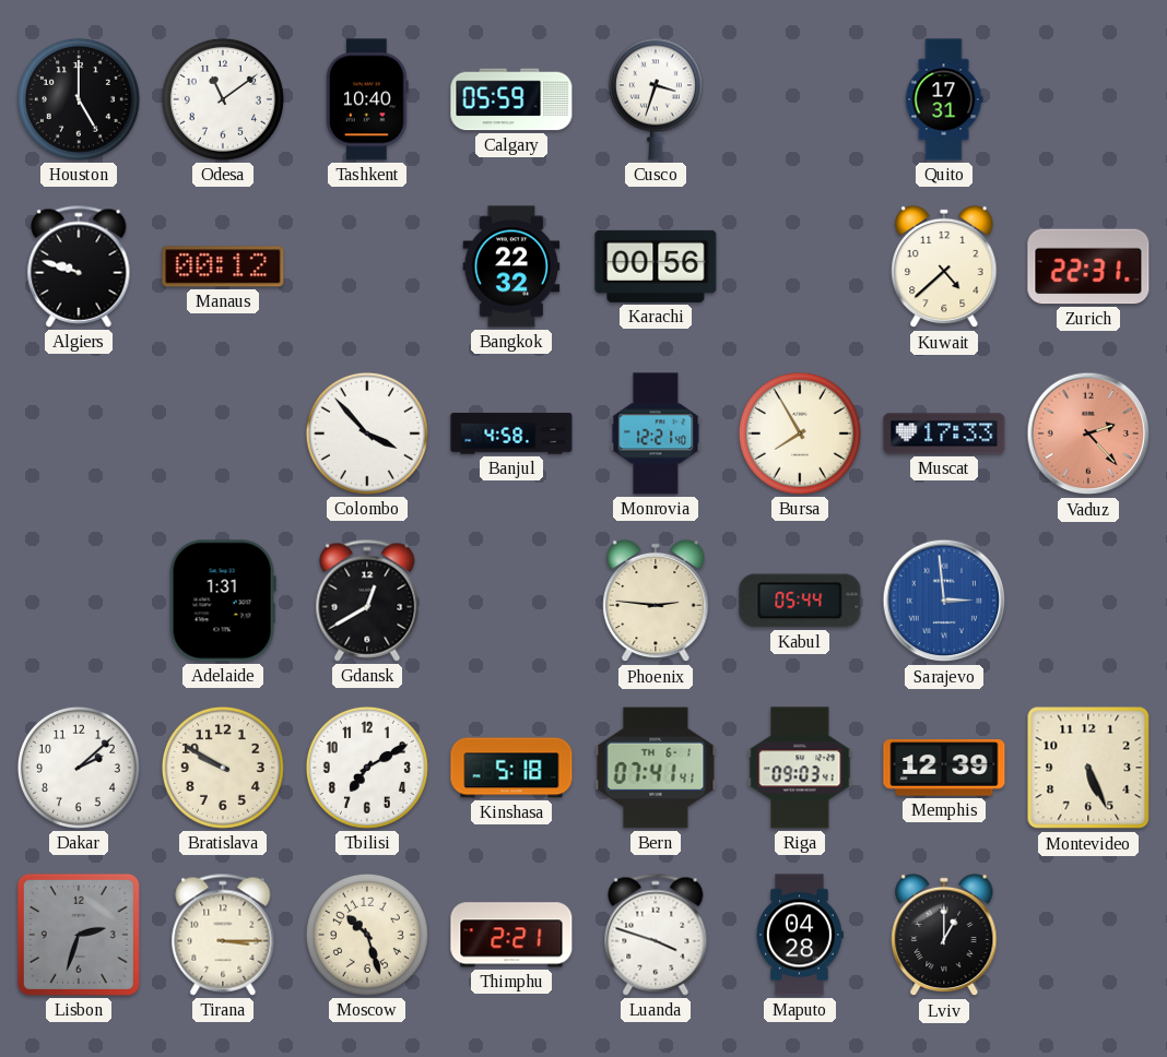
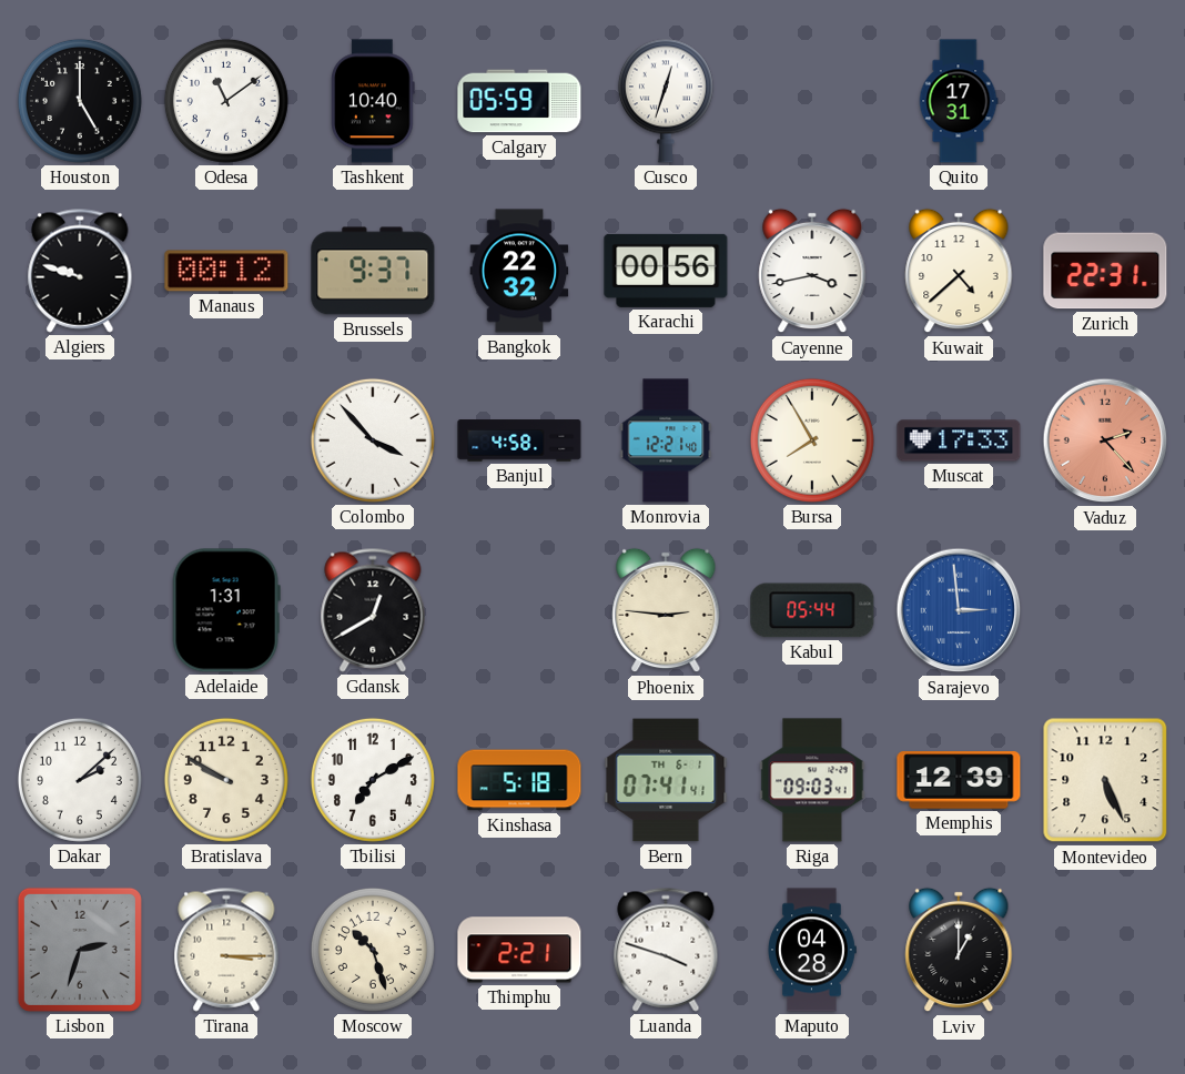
Cusco: 3:33 -> 12:33
Brussels: none -> 9:37
Cayenne: none -> 3:43
